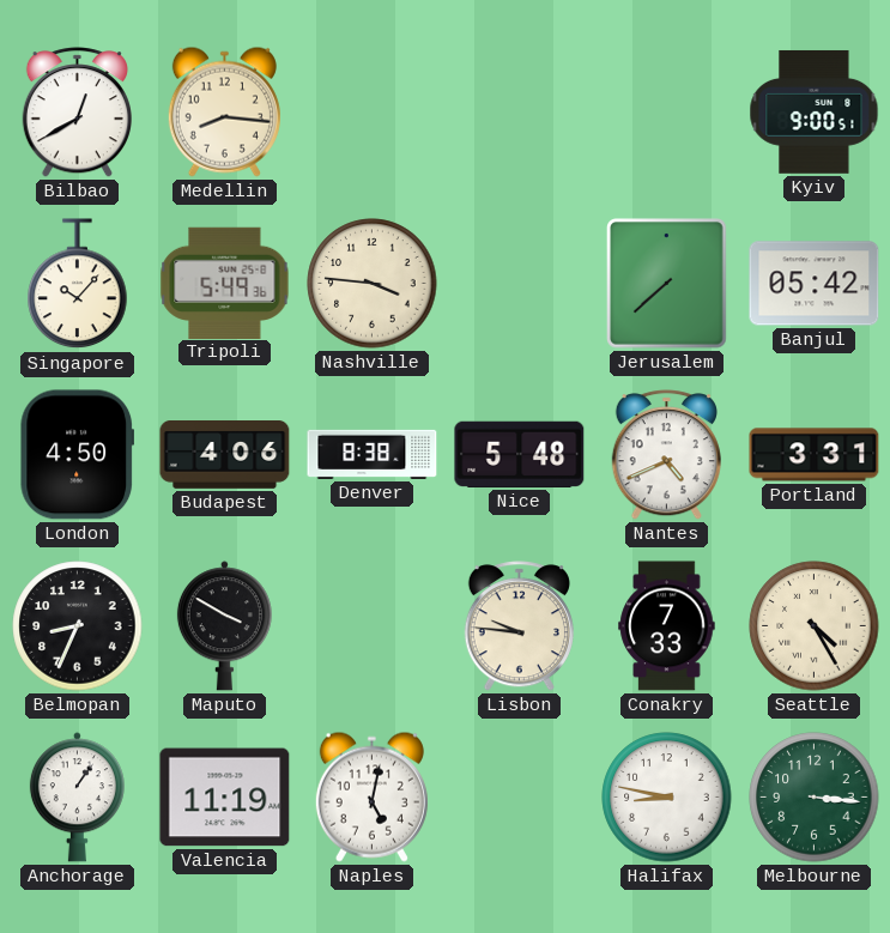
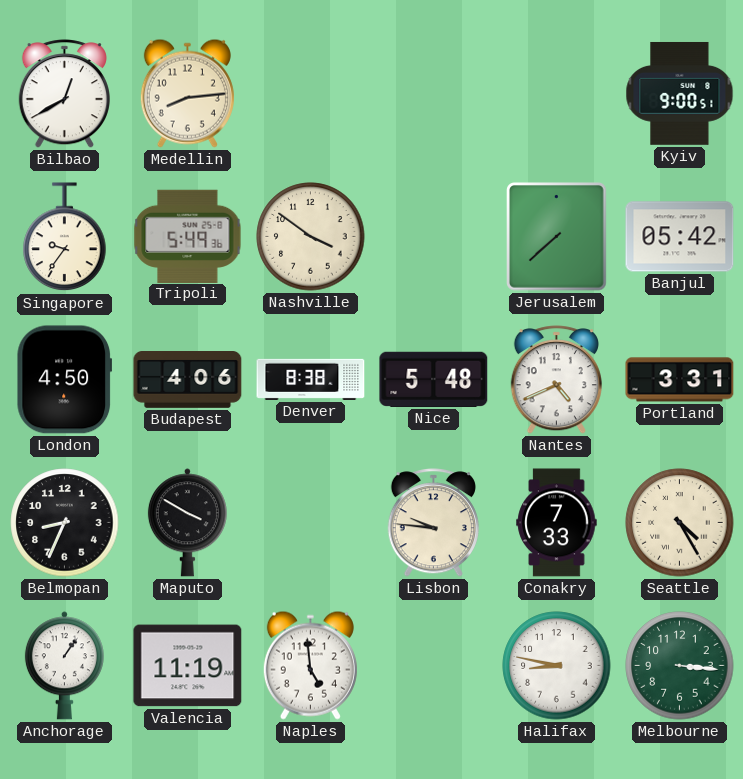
Medellin: 8:16 -> 8:14
Singapore: 10:07 -> 9:36
Nashville: 3:46 -> 3:51
Naples: 5:02 -> 4:59
